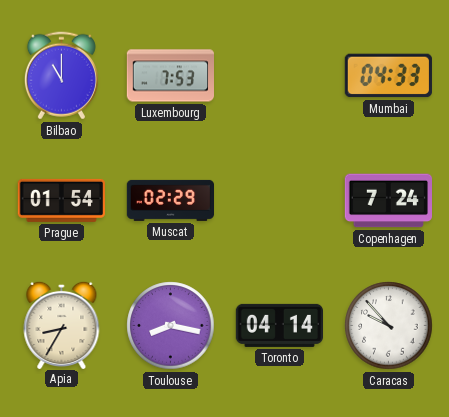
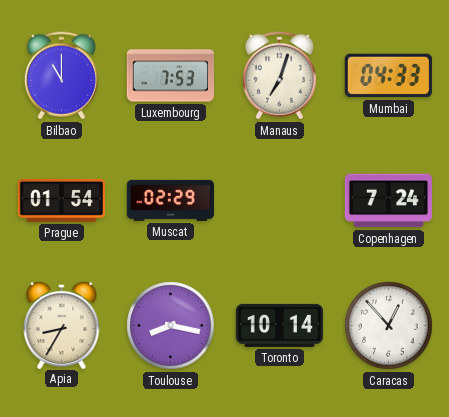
Manaus: none -> 7:03
Toronto: 04:14 -> 10:14
Caracas: 9:53 -> 12:53
